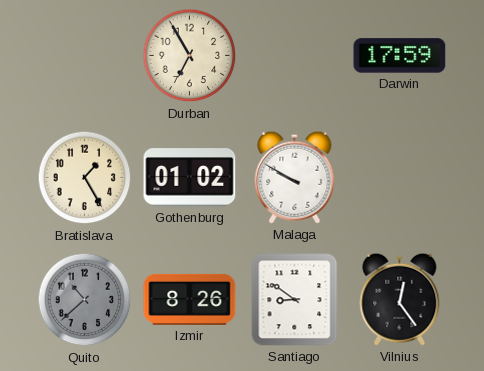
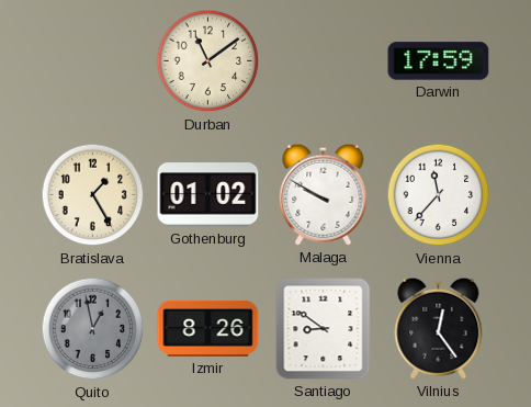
Durban: 6:55 -> 11:09
Vienna: none -> 11:37
Quito: 10:38 -> 12:58
